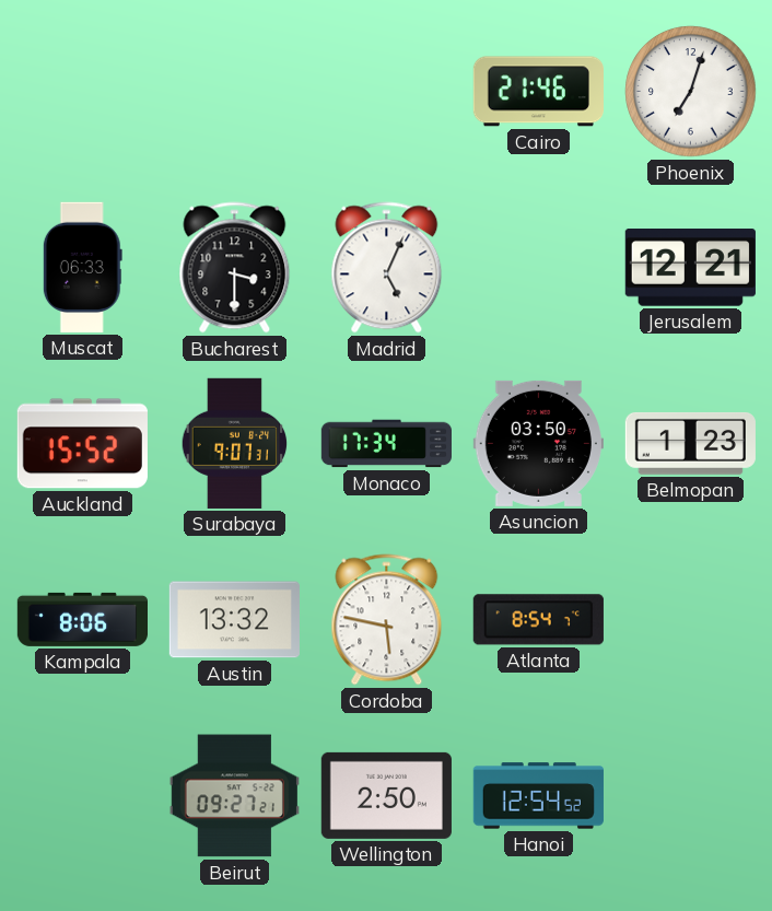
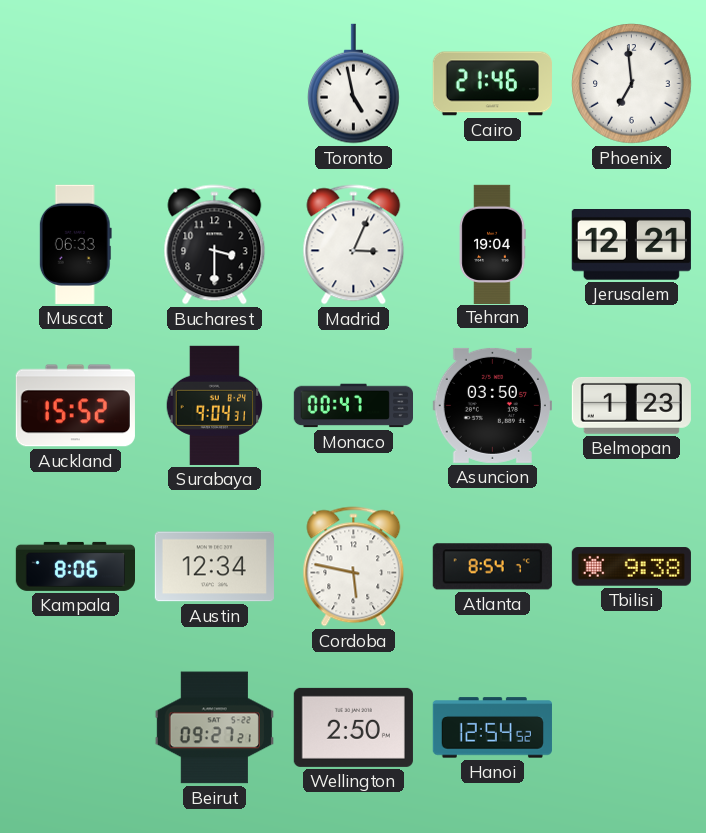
Toronto: none -> 4:58
Phoenix: 7:03 -> 6:59
Madrid: 5:04 -> 3:04
Tehran: none -> 19:04
Surabaya: 9:07 -> 9:04
Monaco: 17:34 -> 00:47
Austin: 13:32 -> 12:34
Tbilisi: none -> 9:38
